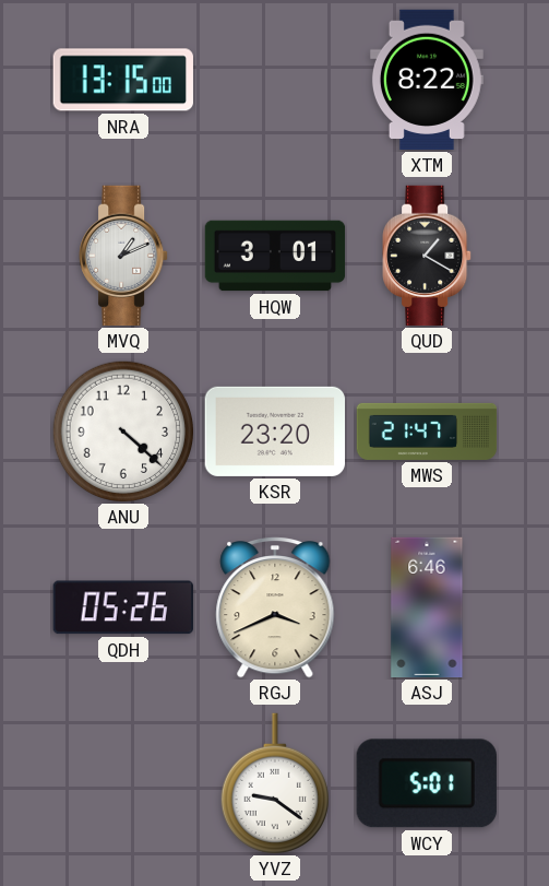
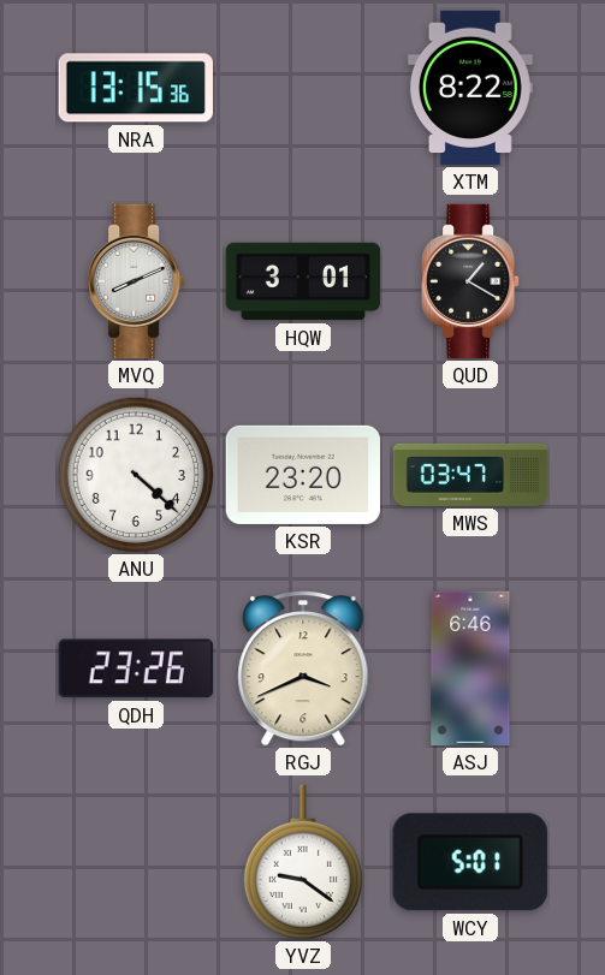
NRA: 13:15:00 -> 13:15:36
MVQ: 1:11 -> 8:11
MWS: 21:47 -> 03:47
QDH: 05:26 -> 23:26
